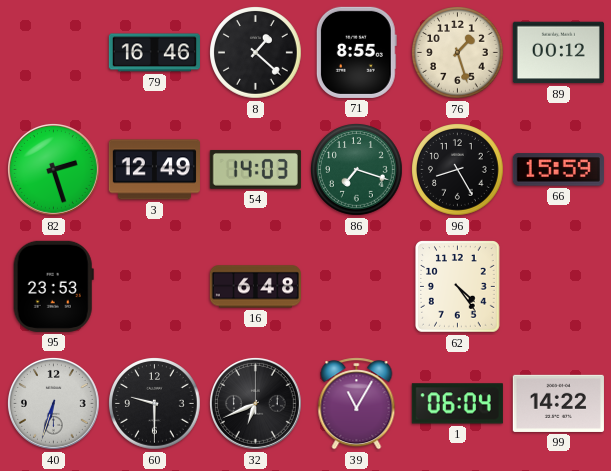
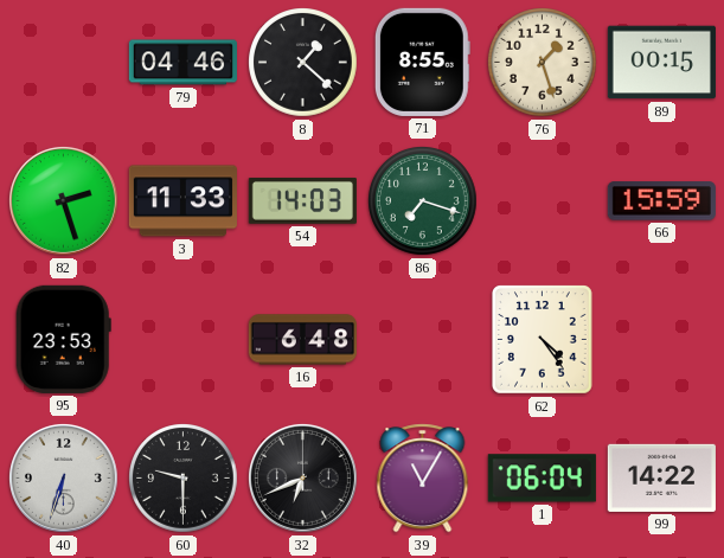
79: 16:46 -> 04:46
89: 00:12 -> 00:15
3: 12:49 -> 11:33
96: 8:25 -> none
